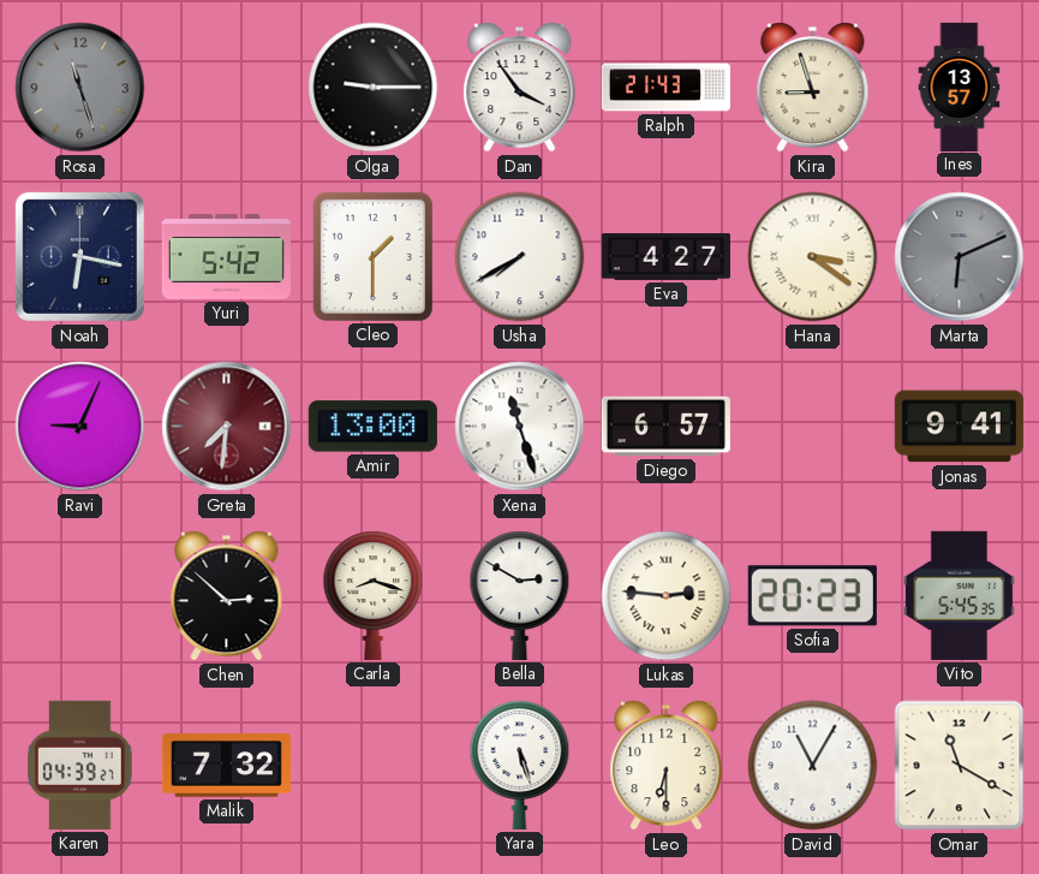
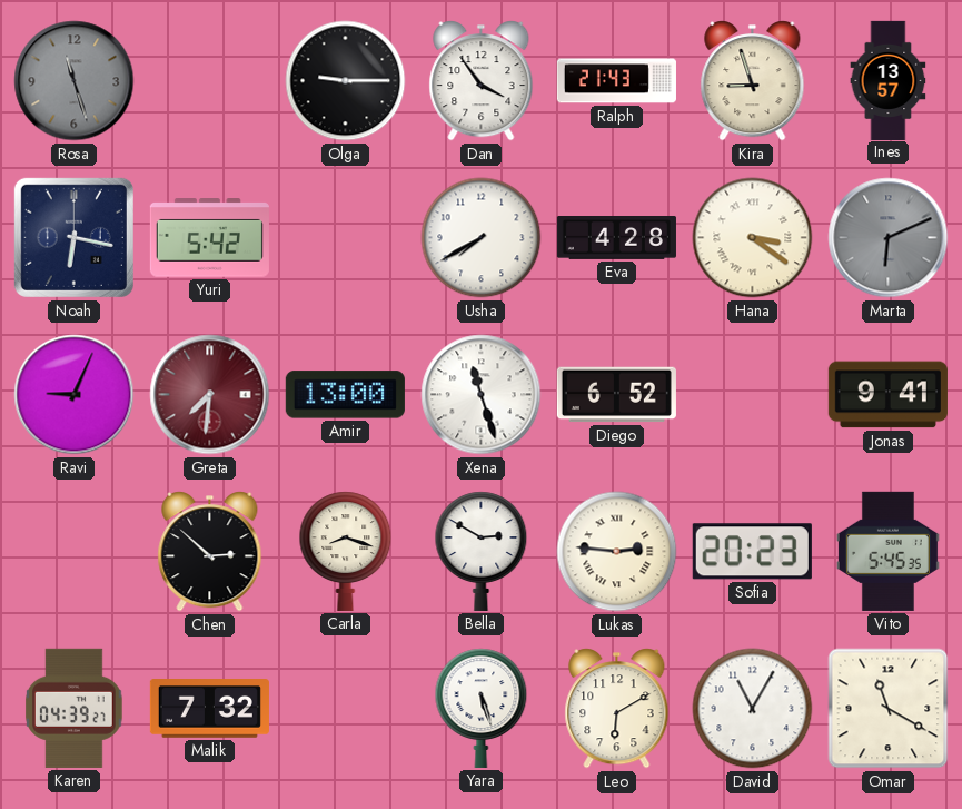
Cleo: 1:30 -> none
Eva: 4:27 -> 4:28
Diego: 6:57 -> 6:52
Leo: 6:30 -> 6:10
